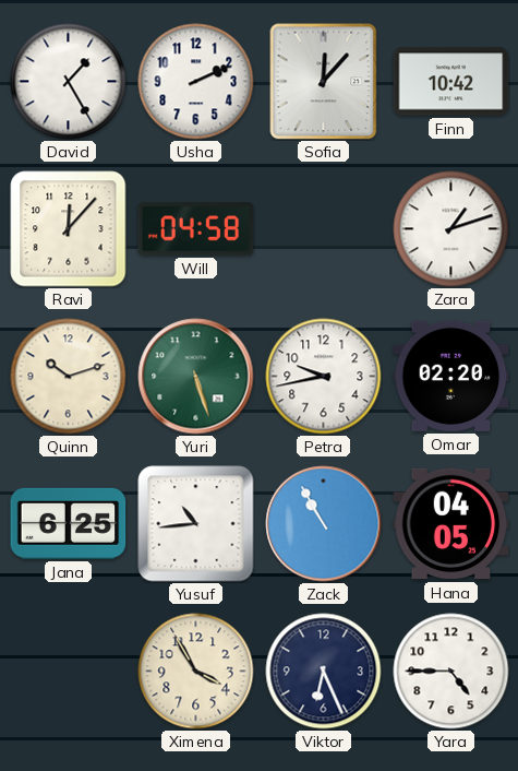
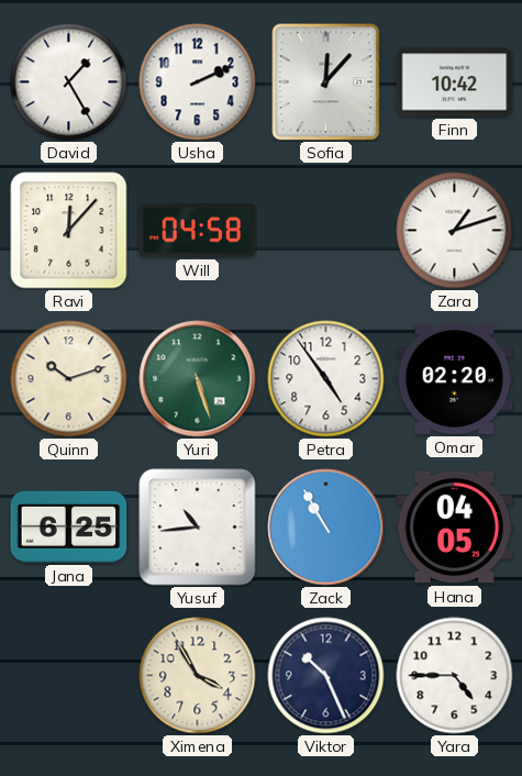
Petra: 9:43 -> 4:54
Viktor: 6:26 -> 10:26
